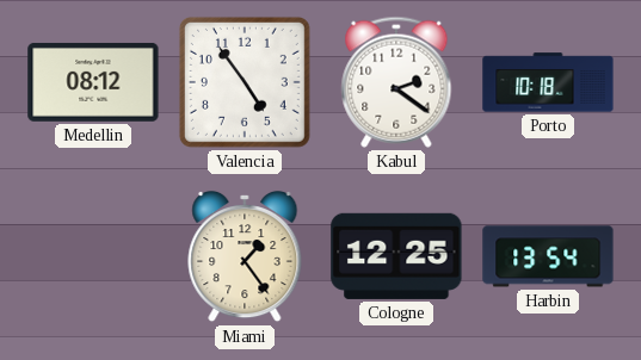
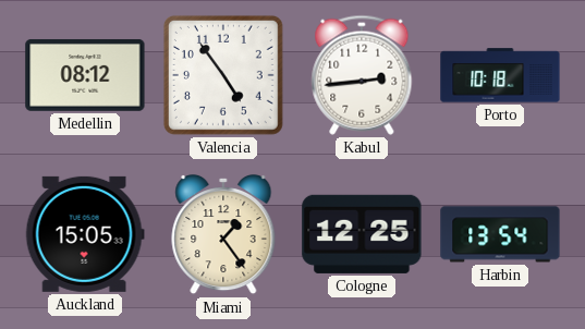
Kabul: 2:21 -> 2:44
Auckland: none -> 15:05
